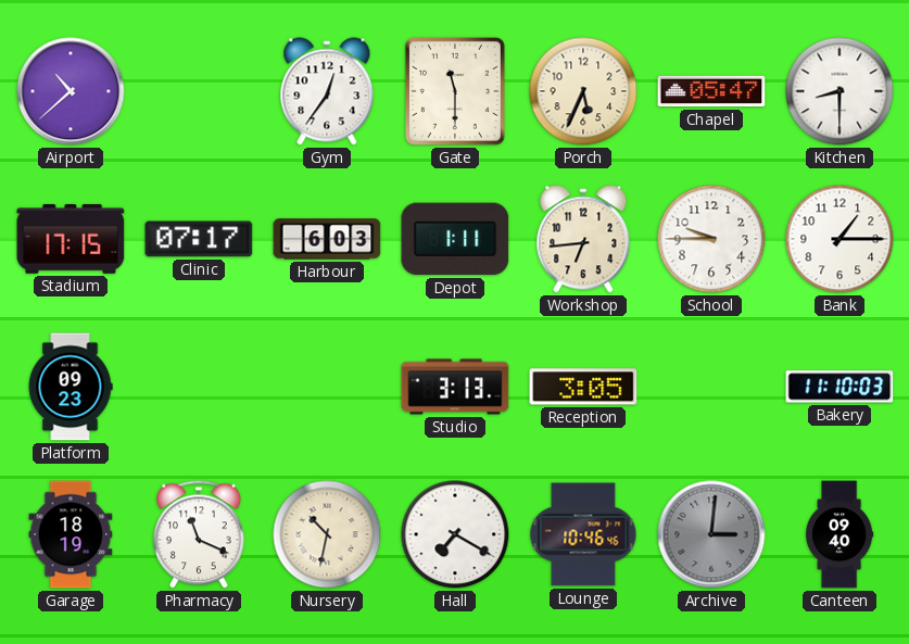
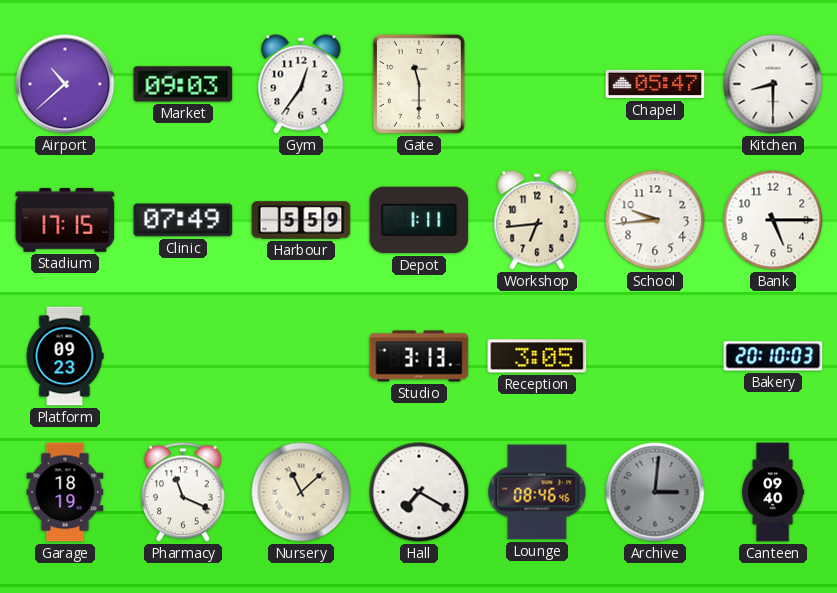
Market: none -> 09:03
Porch: 5:34 -> none
Clinic: 07:17 -> 07:49
Harbour: 6:03 -> 5:59
School: 9:45 -> 9:44
Bank: 1:15 -> 5:15
Bakery: 11:10 -> 20:10
Nursery: 10:32 -> 11:08
Lounge: 10:46 -> 08:46
